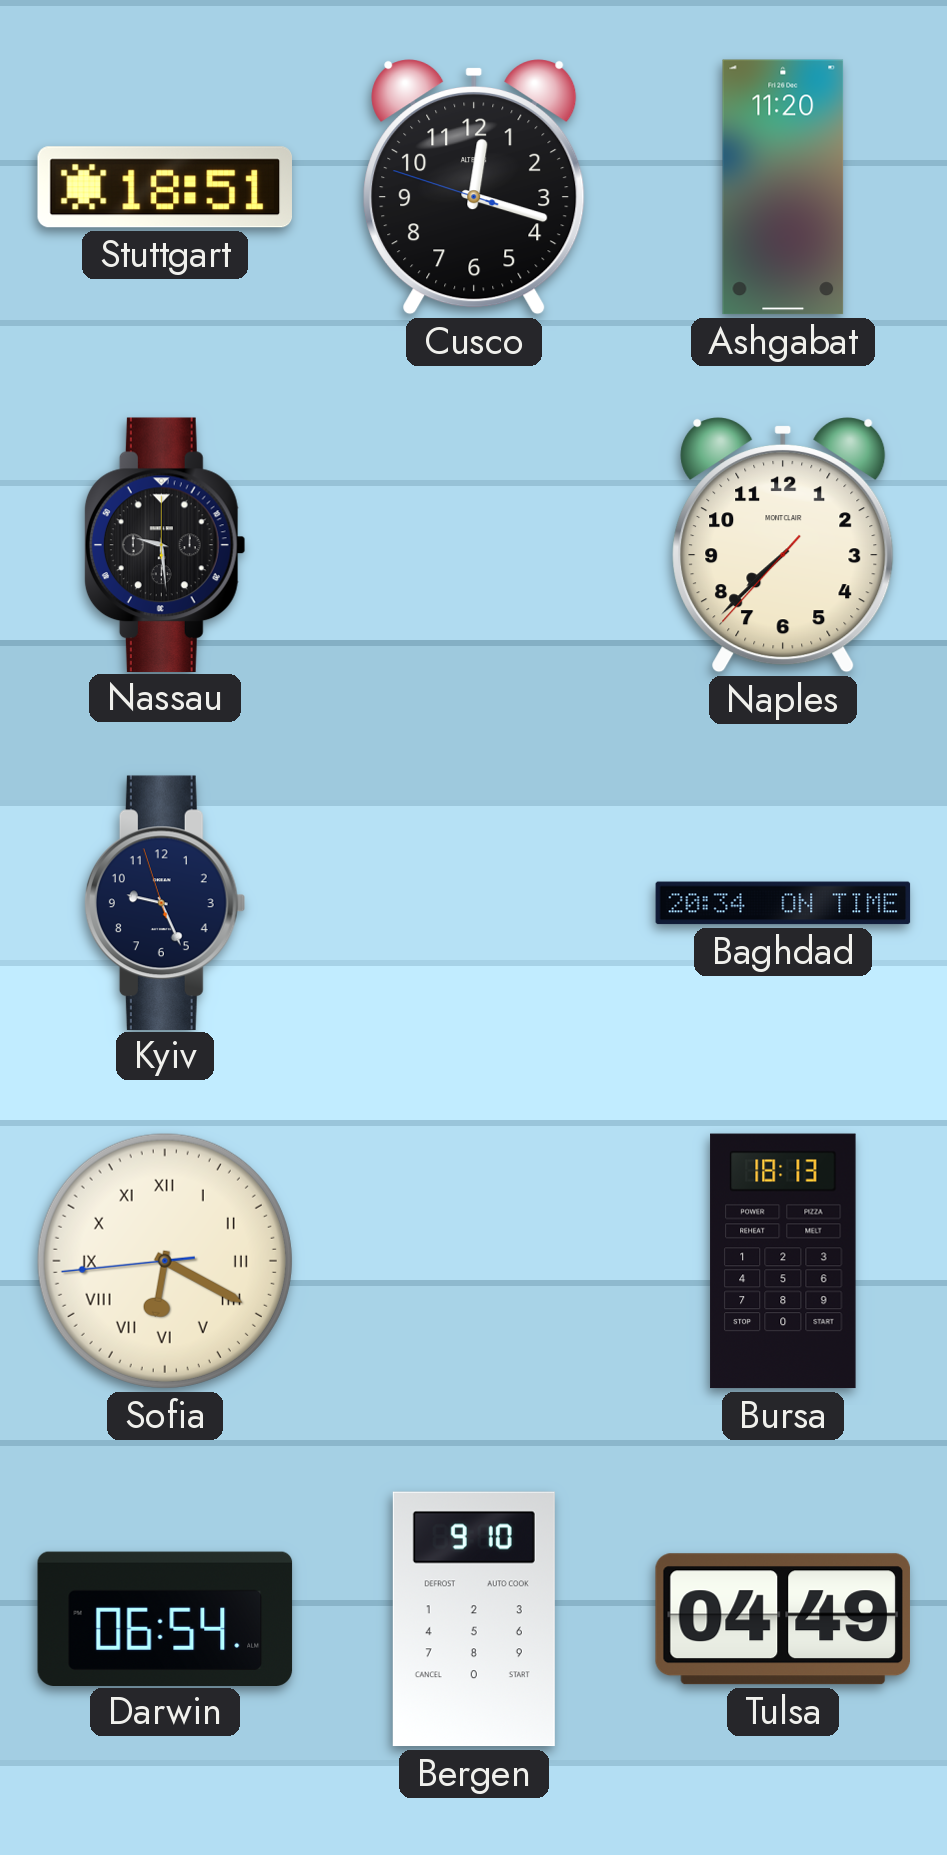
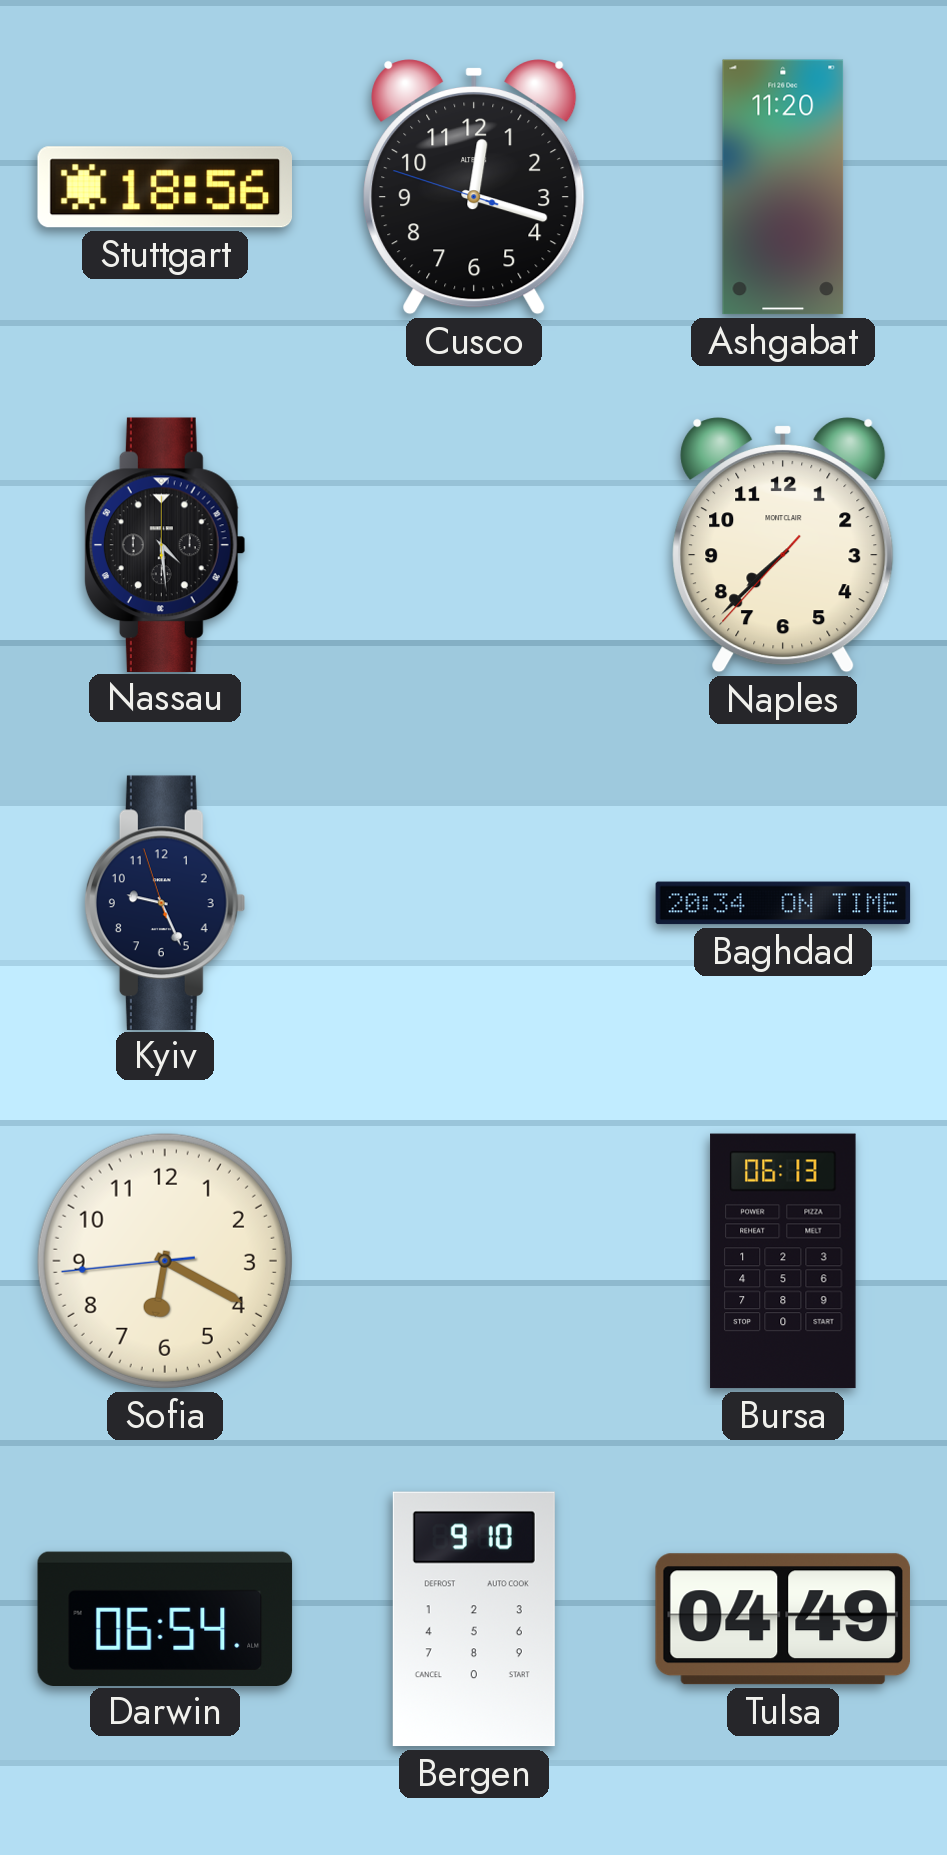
Stuttgart: 18:51 -> 18:56
Nassau: 9:29 -> 4:29
Sofia numerals: Roman -> Arabic
Bursa: 18:13 -> 06:13
